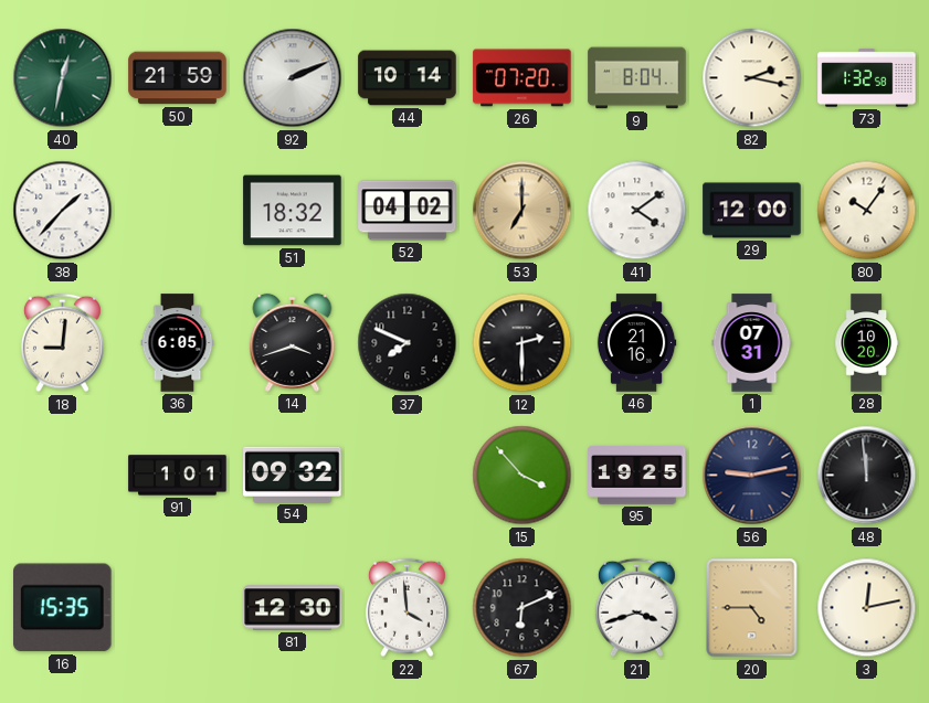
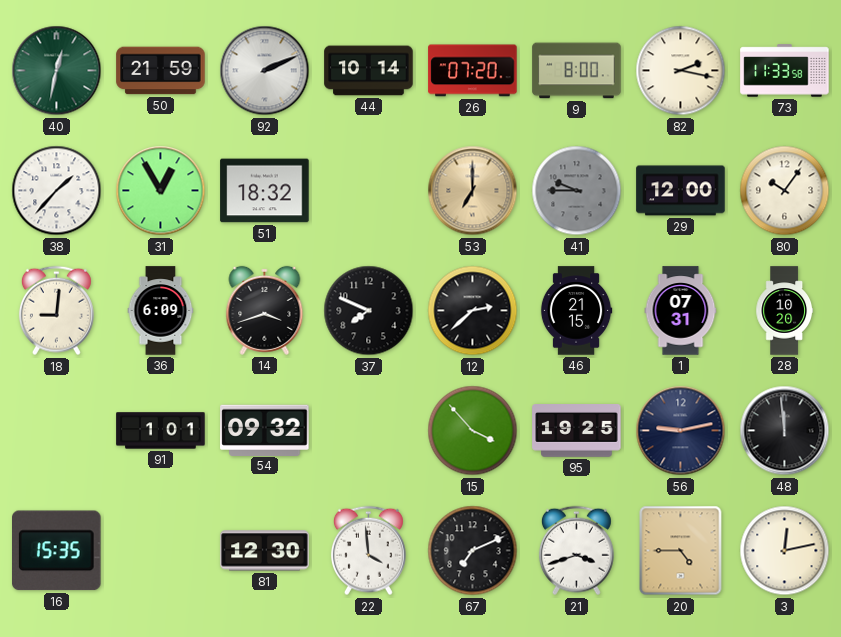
9: 8:04 -> 8:00
73: 1:32 -> 11:33
31: none -> 12:55
52: 04:02 -> none
41: 4:09 -> 9:45
41 dial: white -> grey
36: 6:05 -> 6:09
12: 2:30 -> 2:38
46: 21:16 -> 21:15
67: 6:11 -> 7:11
